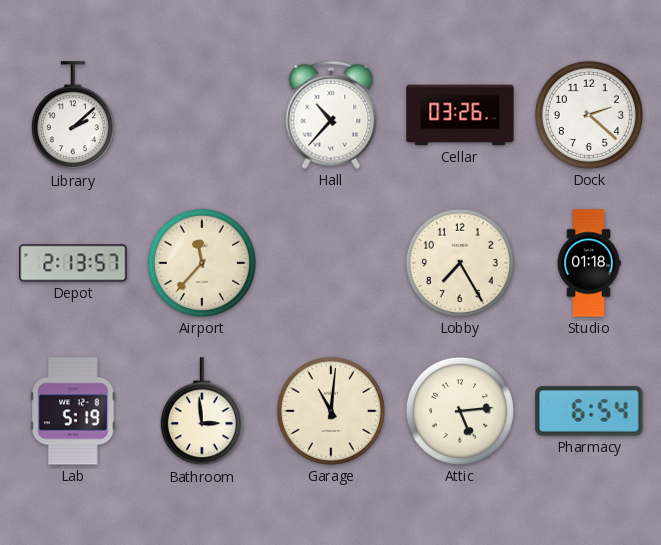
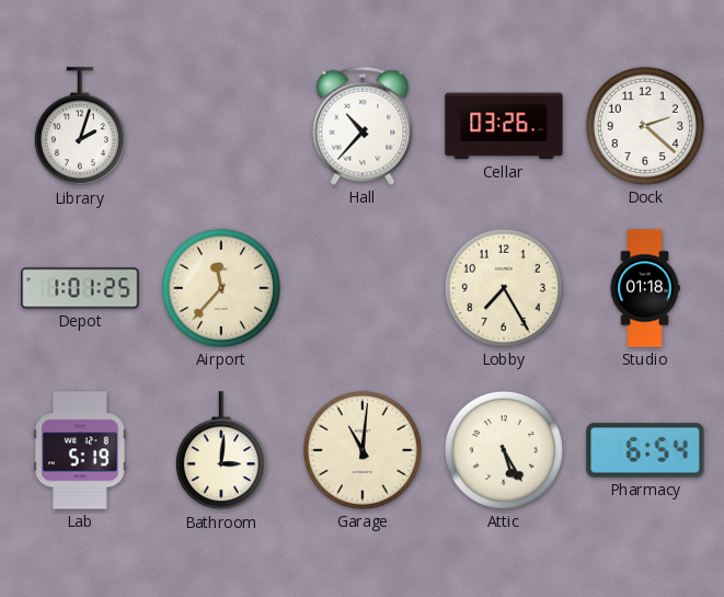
Library: 2:08 -> 2:03
Depot: 2:13 -> 1:01
Bathroom: 2:59 -> 3:01
Attic: 5:14 -> 5:25
